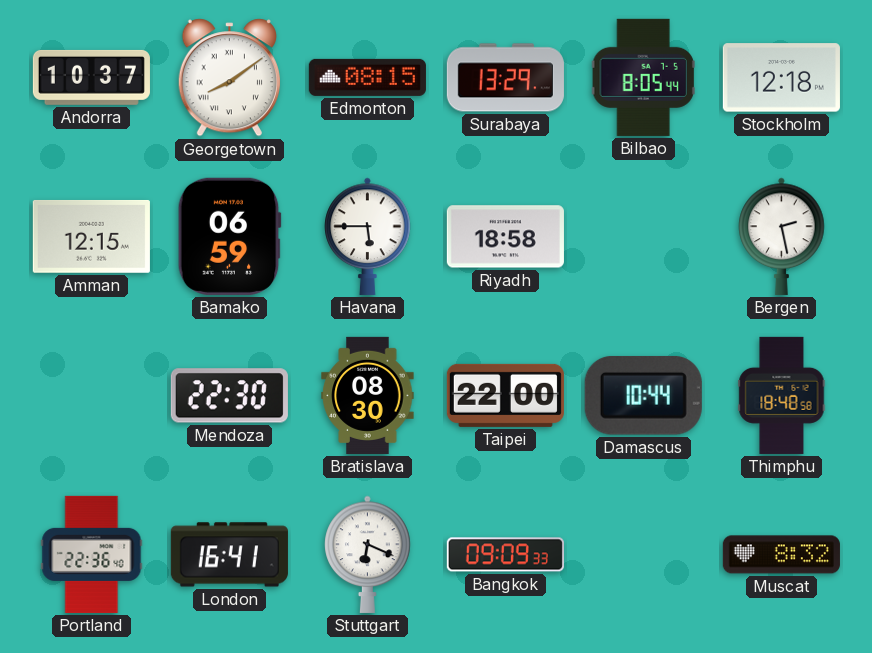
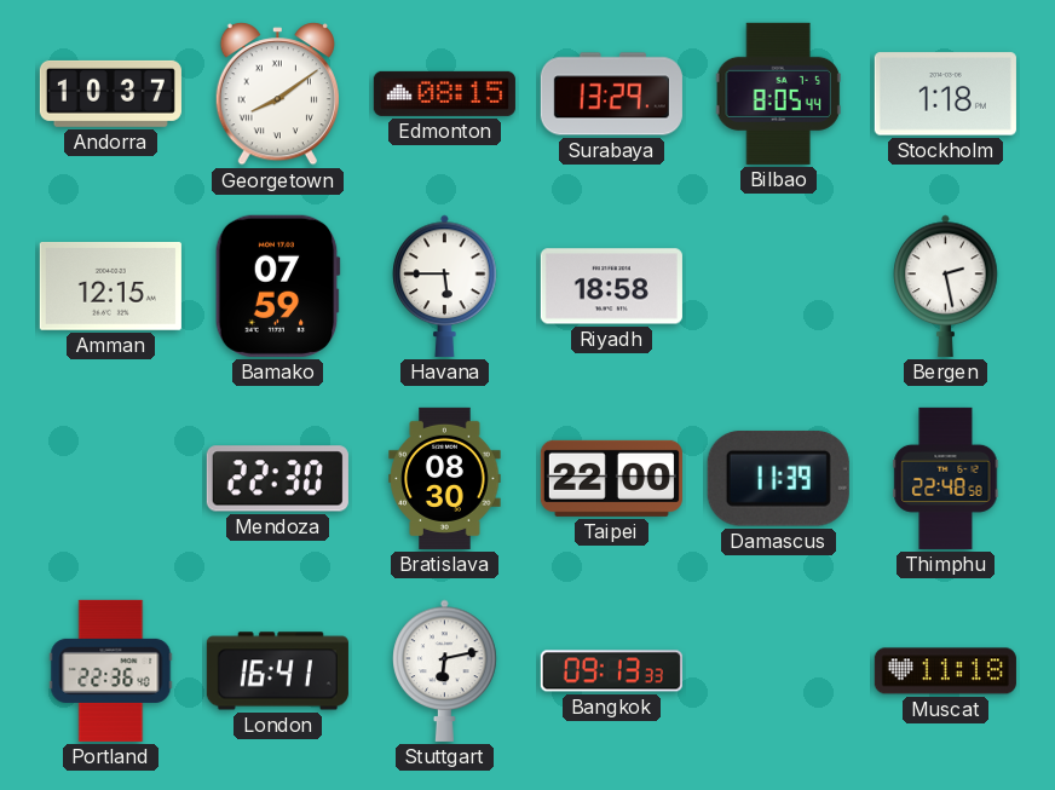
Stockholm: 12:18 -> 1:18
Bamako: 06:59 -> 07:59
Damascus: 10:44 -> 11:39
Thimphu: 18:48 -> 22:48
Stuttgart: 6:19 -> 6:13
Bangkok: 09:09 -> 09:13
Muscat: 8:32 -> 11:18
